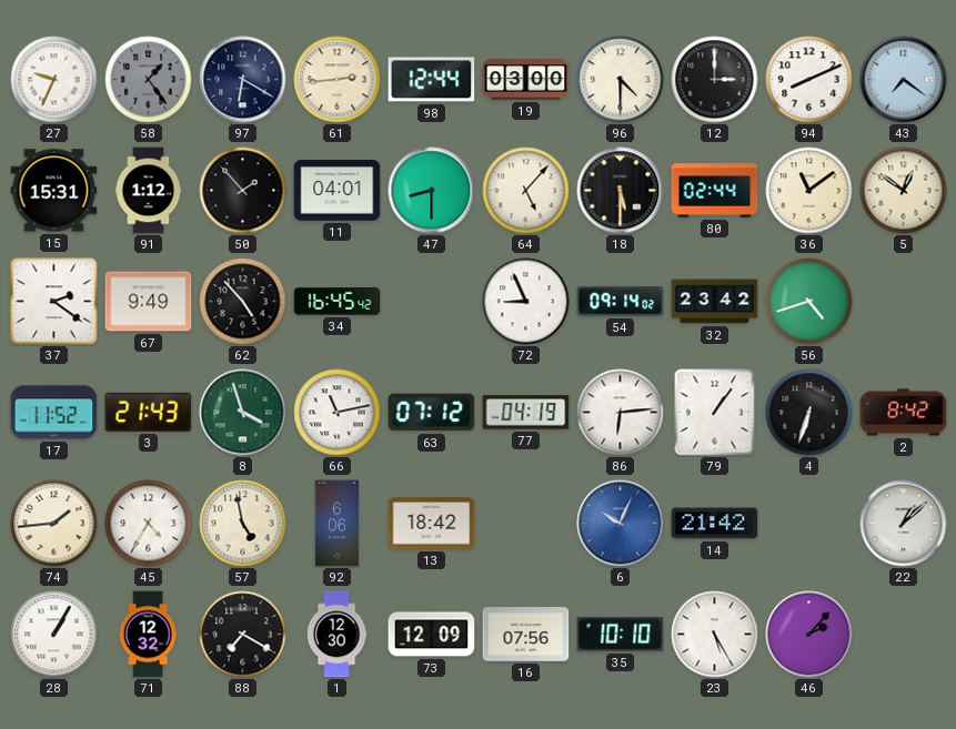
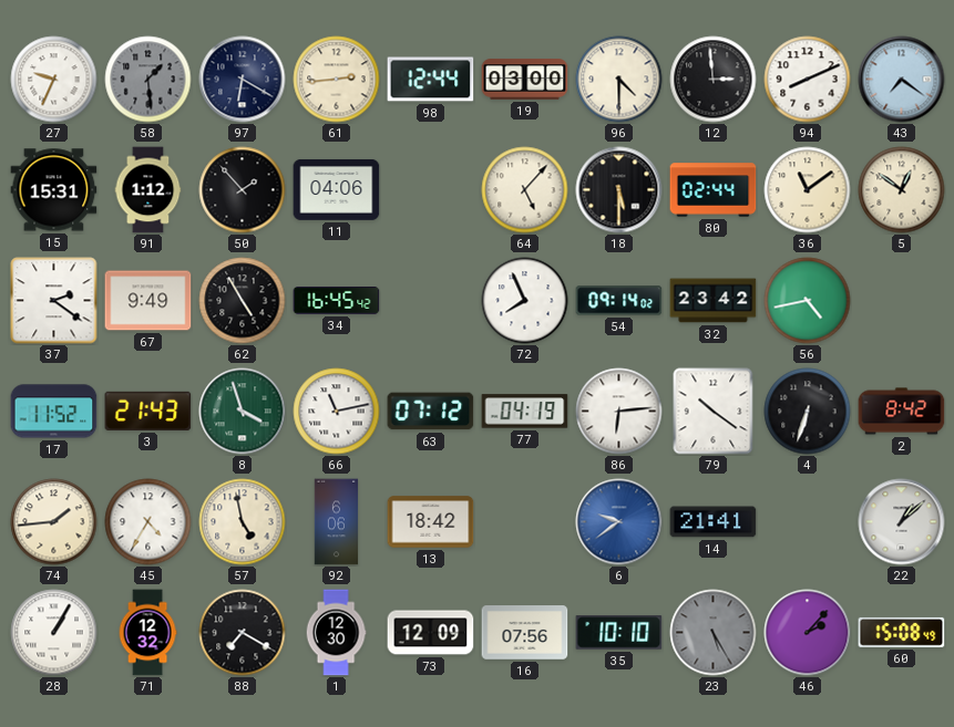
58: 1:24 -> 1:29
12: 3:00 -> 2:59
11: 04:01 -> 04:06
47: 8:30 -> none
62: 4:53 -> 4:55
72: 8:56 -> 7:56
56: 4:42 -> 4:43
79: 1:06 -> 10:21
6: 10:04 -> 9:39
14: 21:42 -> 21:41
23 dial: white -> grey
60: none -> 15:08
